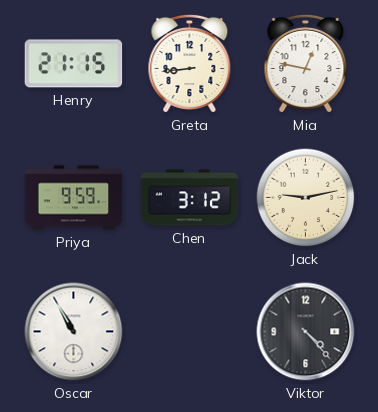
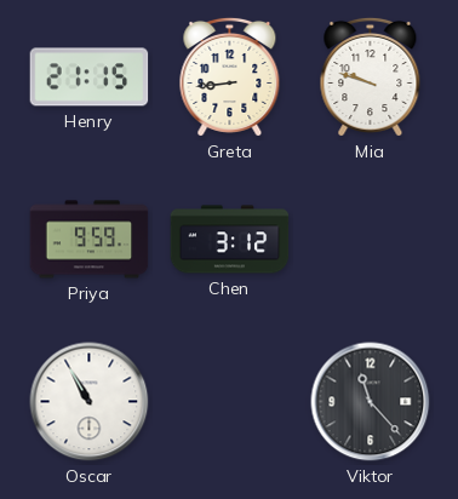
Mia: 12:47 -> 9:48
Jack: 9:13 -> none
Viktor: 4:23 -> 11:23
